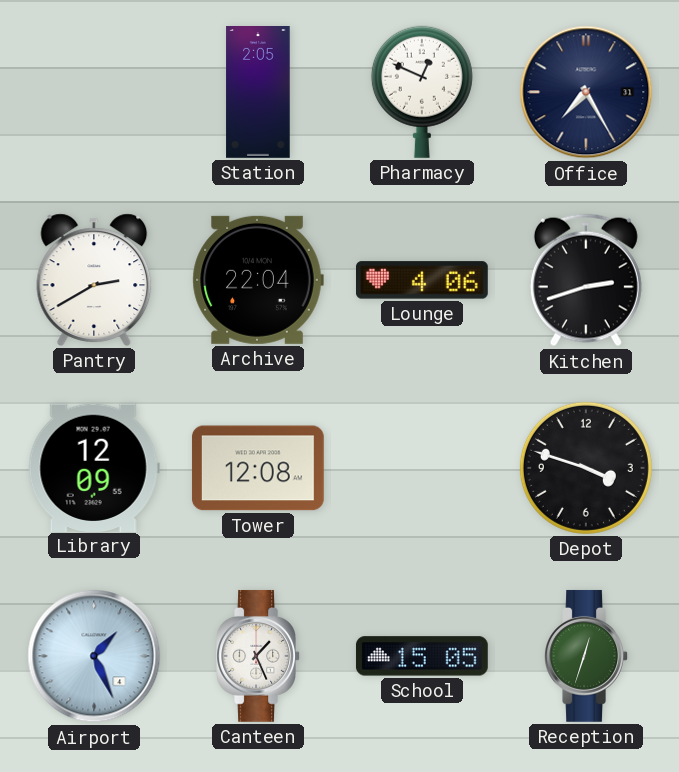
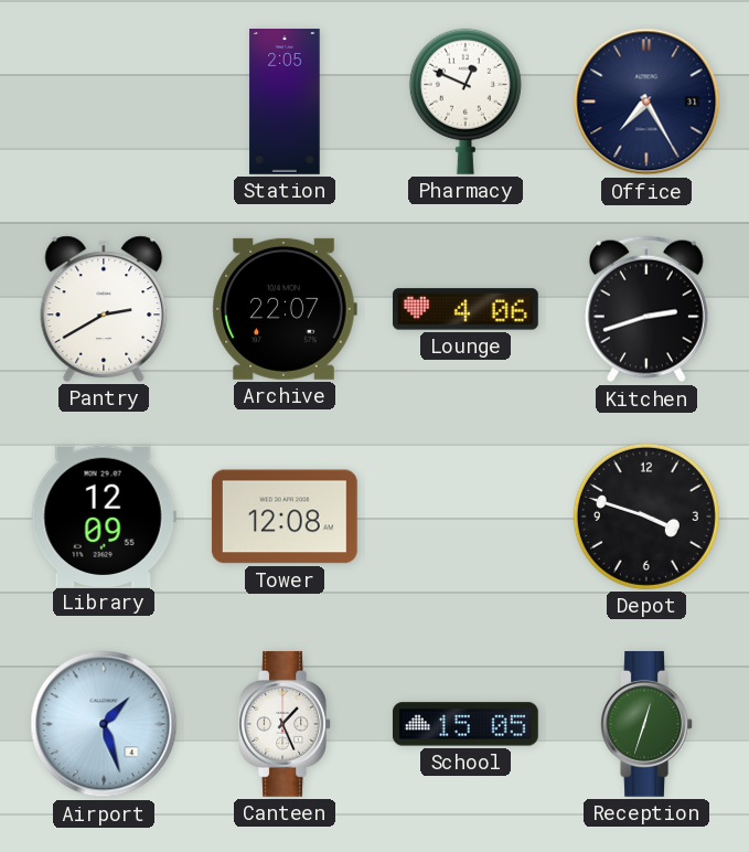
Archive: 22:04 -> 22:07
Airport: 1:26 -> 1:27
